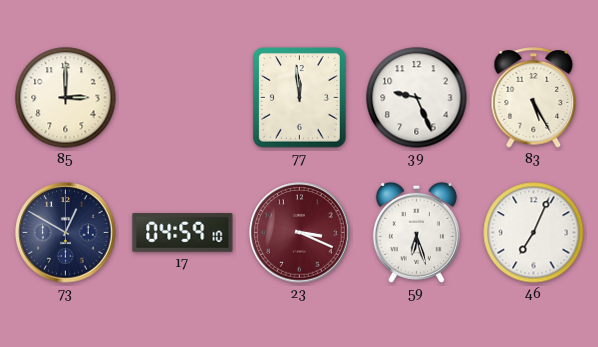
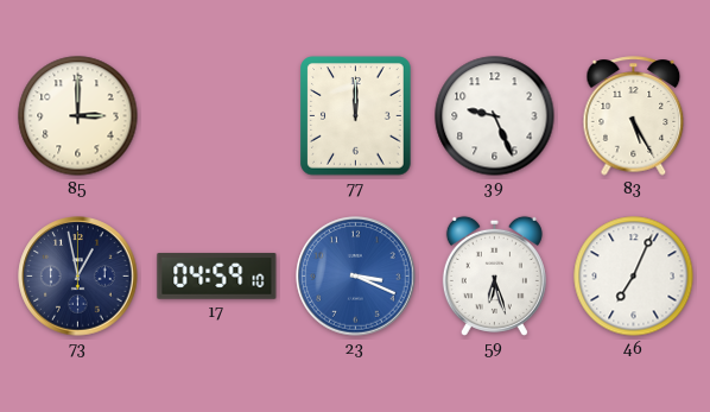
77: 11:59 -> 12:00
73: 12:50 -> 12:58
23 dial: burgundy -> blue
